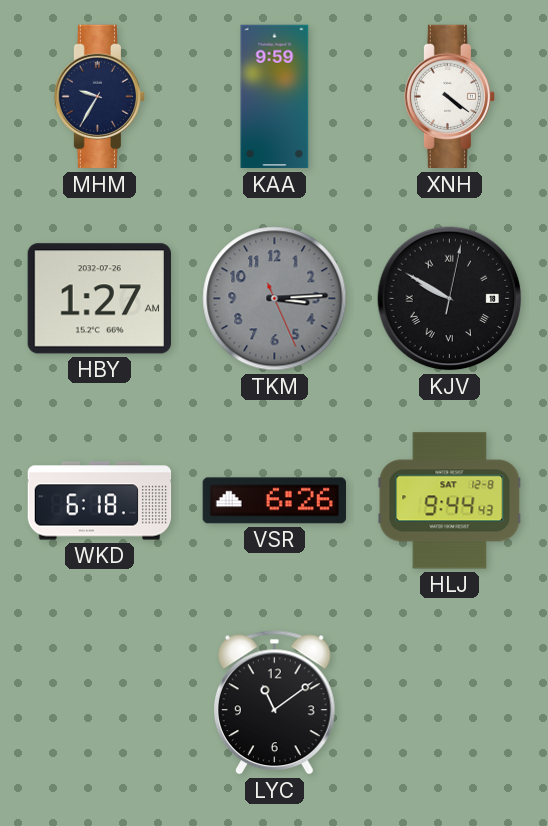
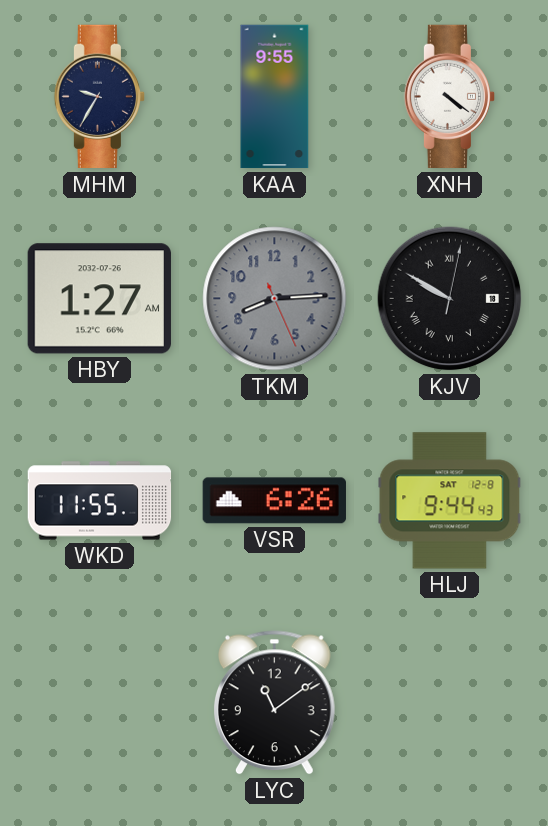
KAA: 9:59 -> 9:55
TKM: 3:14 -> 8:14
WKD: 6:18 -> 11:55
